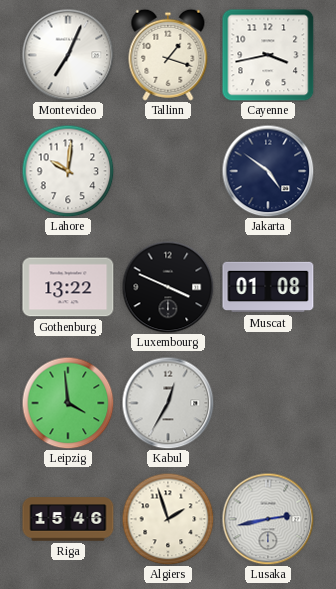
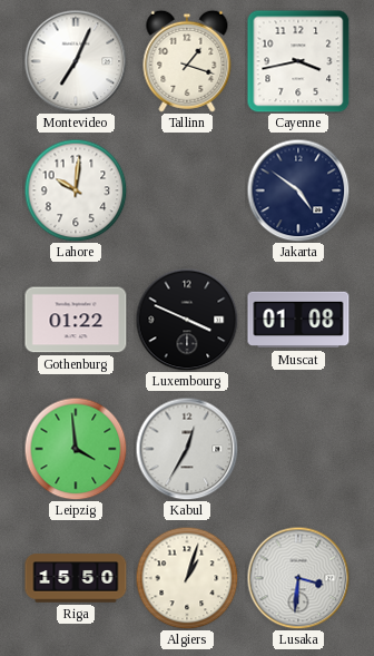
Gothenburg: 13:22 -> 01:22
Riga: 15:46 -> 15:50
Algiers: 1:57 -> 1:03
Lusaka: 2:43 -> 3:31
